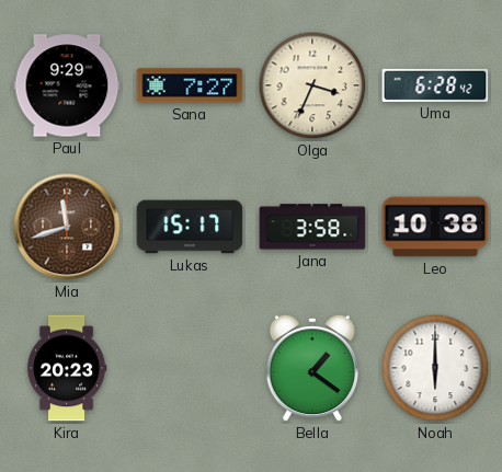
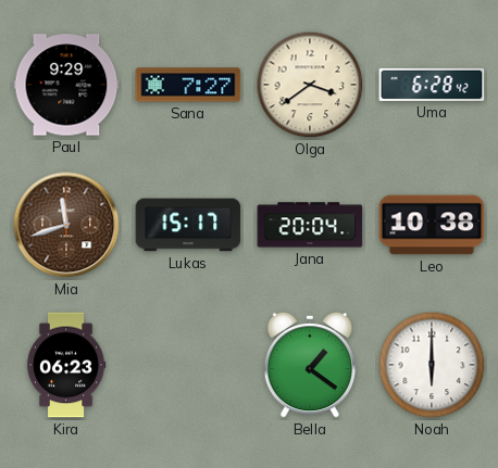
Olga: 3:34 -> 3:39
Jana: 3:58 -> 20:04
Kira: 20:23 -> 06:23
